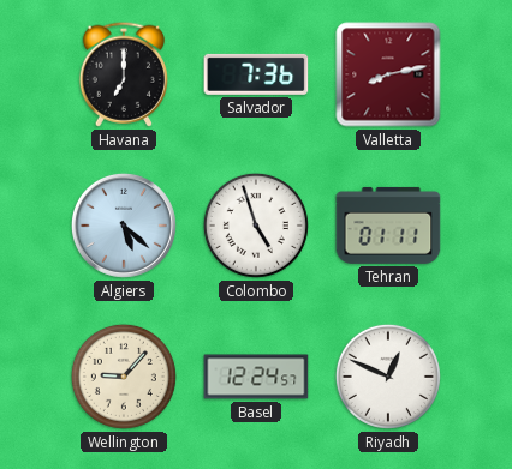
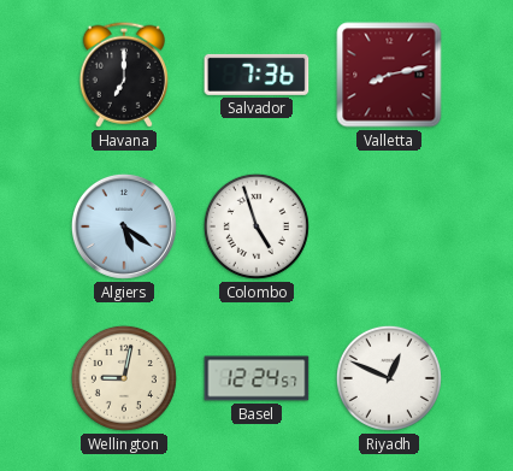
Algiers: 5:22 -> 5:21
Tehran: 01:11 -> none
Wellington: 9:07 -> 9:02
